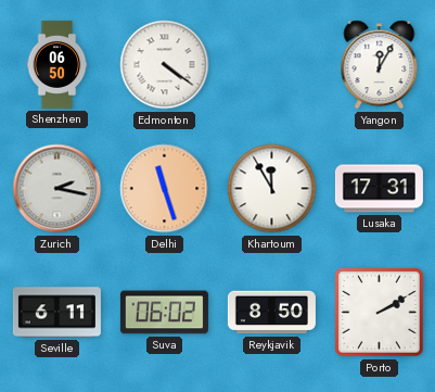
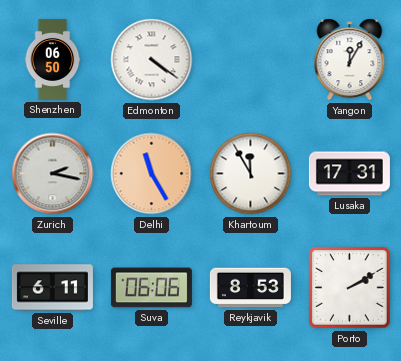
Delhi: 11:27 -> 11:25
Suva: 06:02 -> 06:06
Reykjavik: 8:50 -> 8:53
